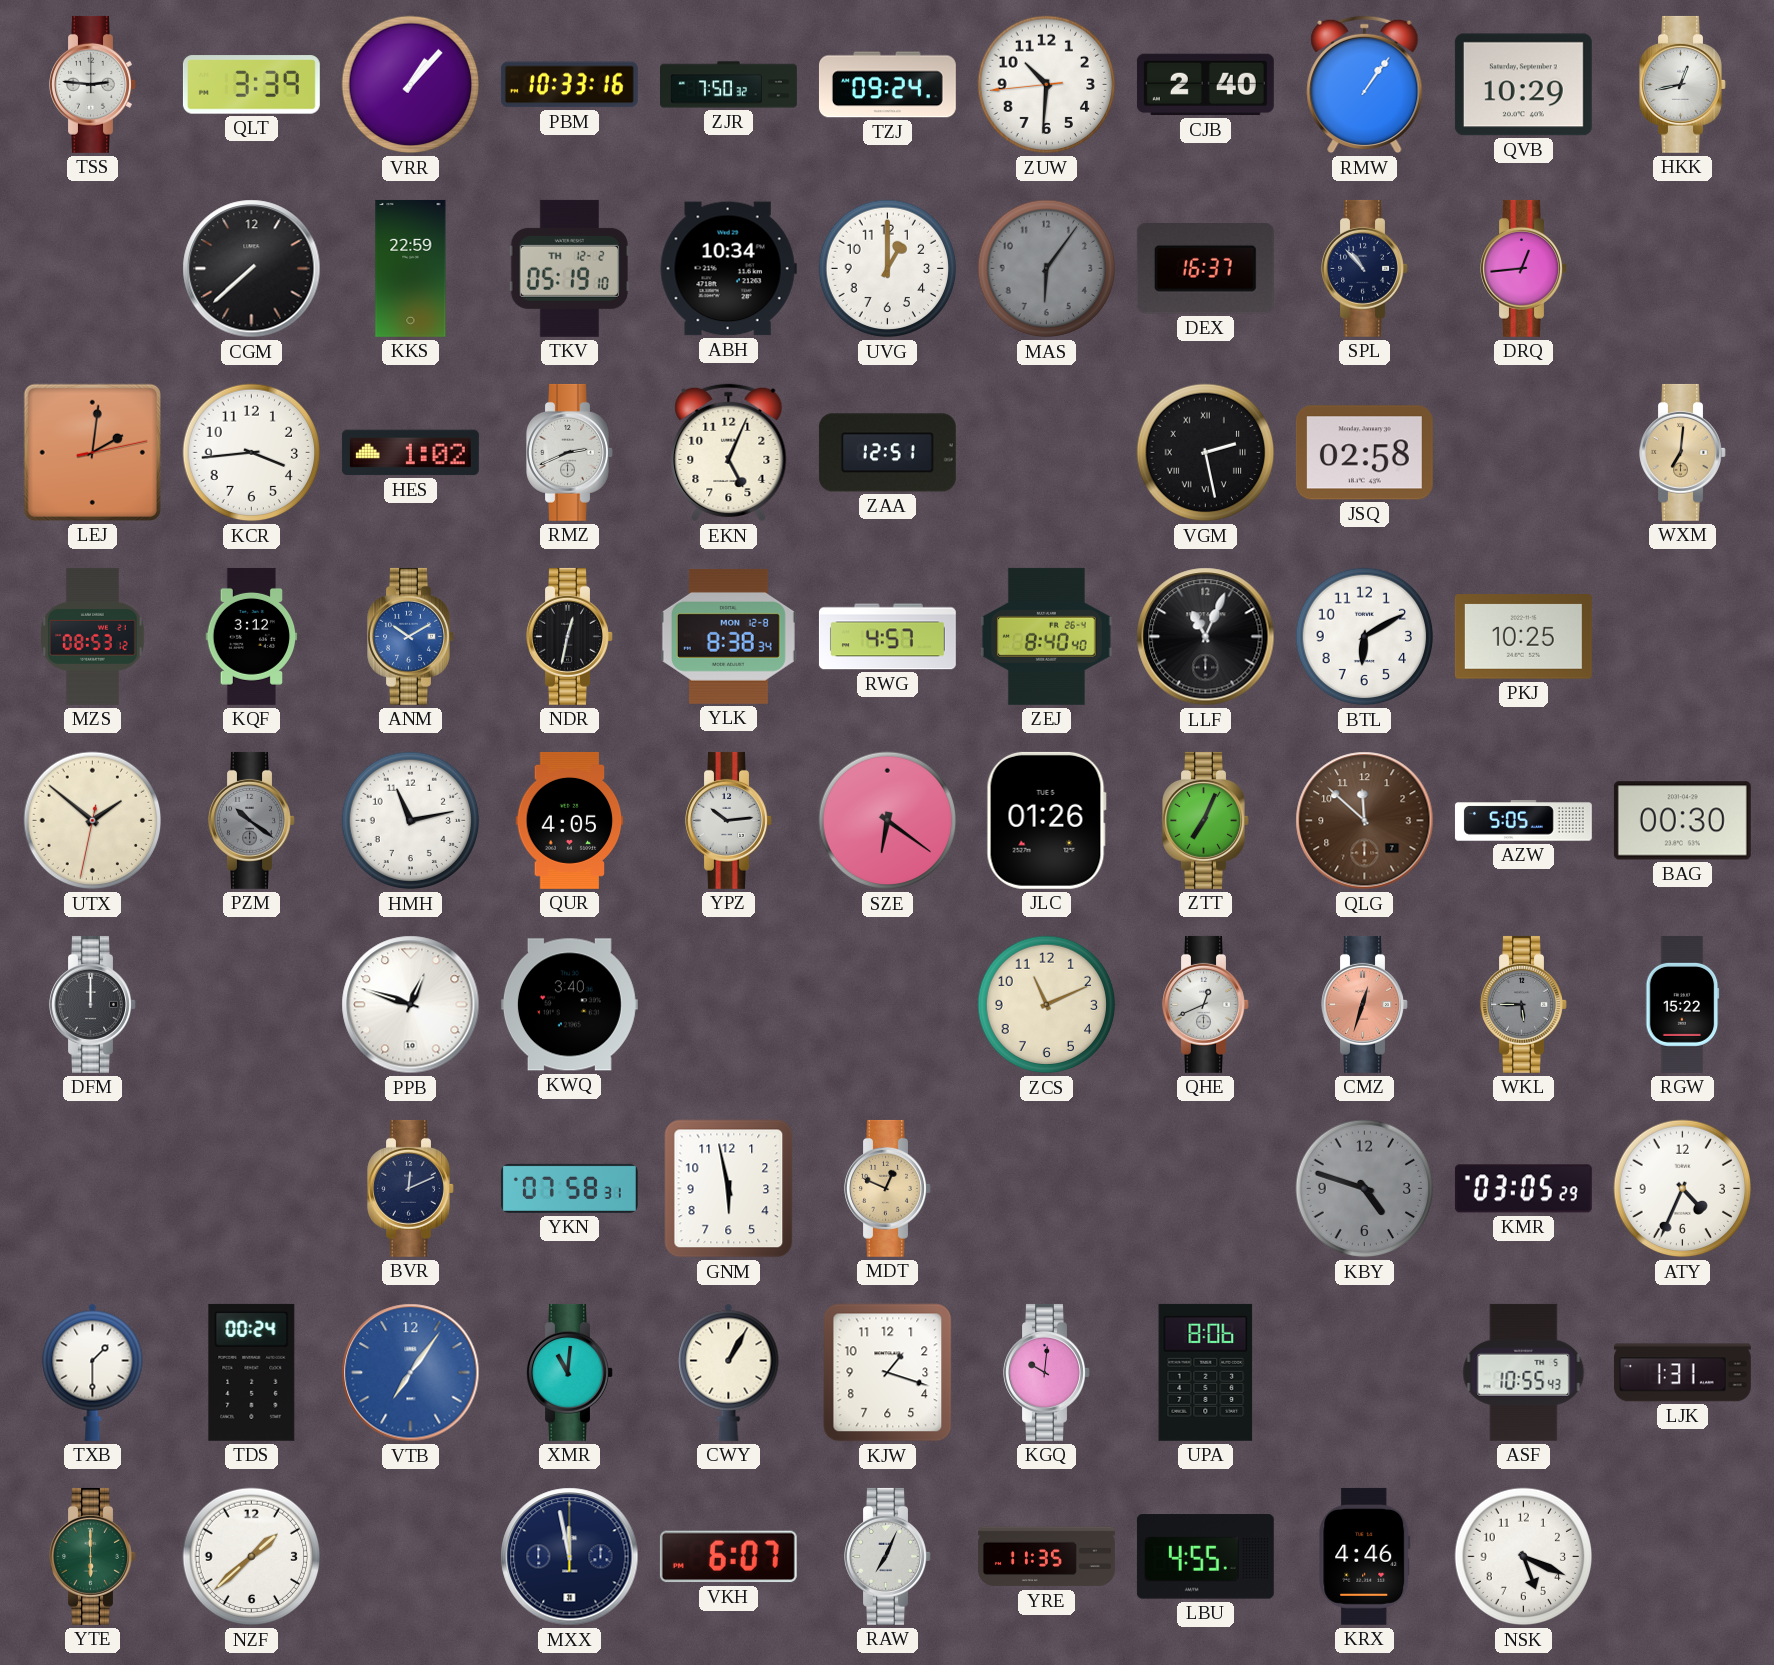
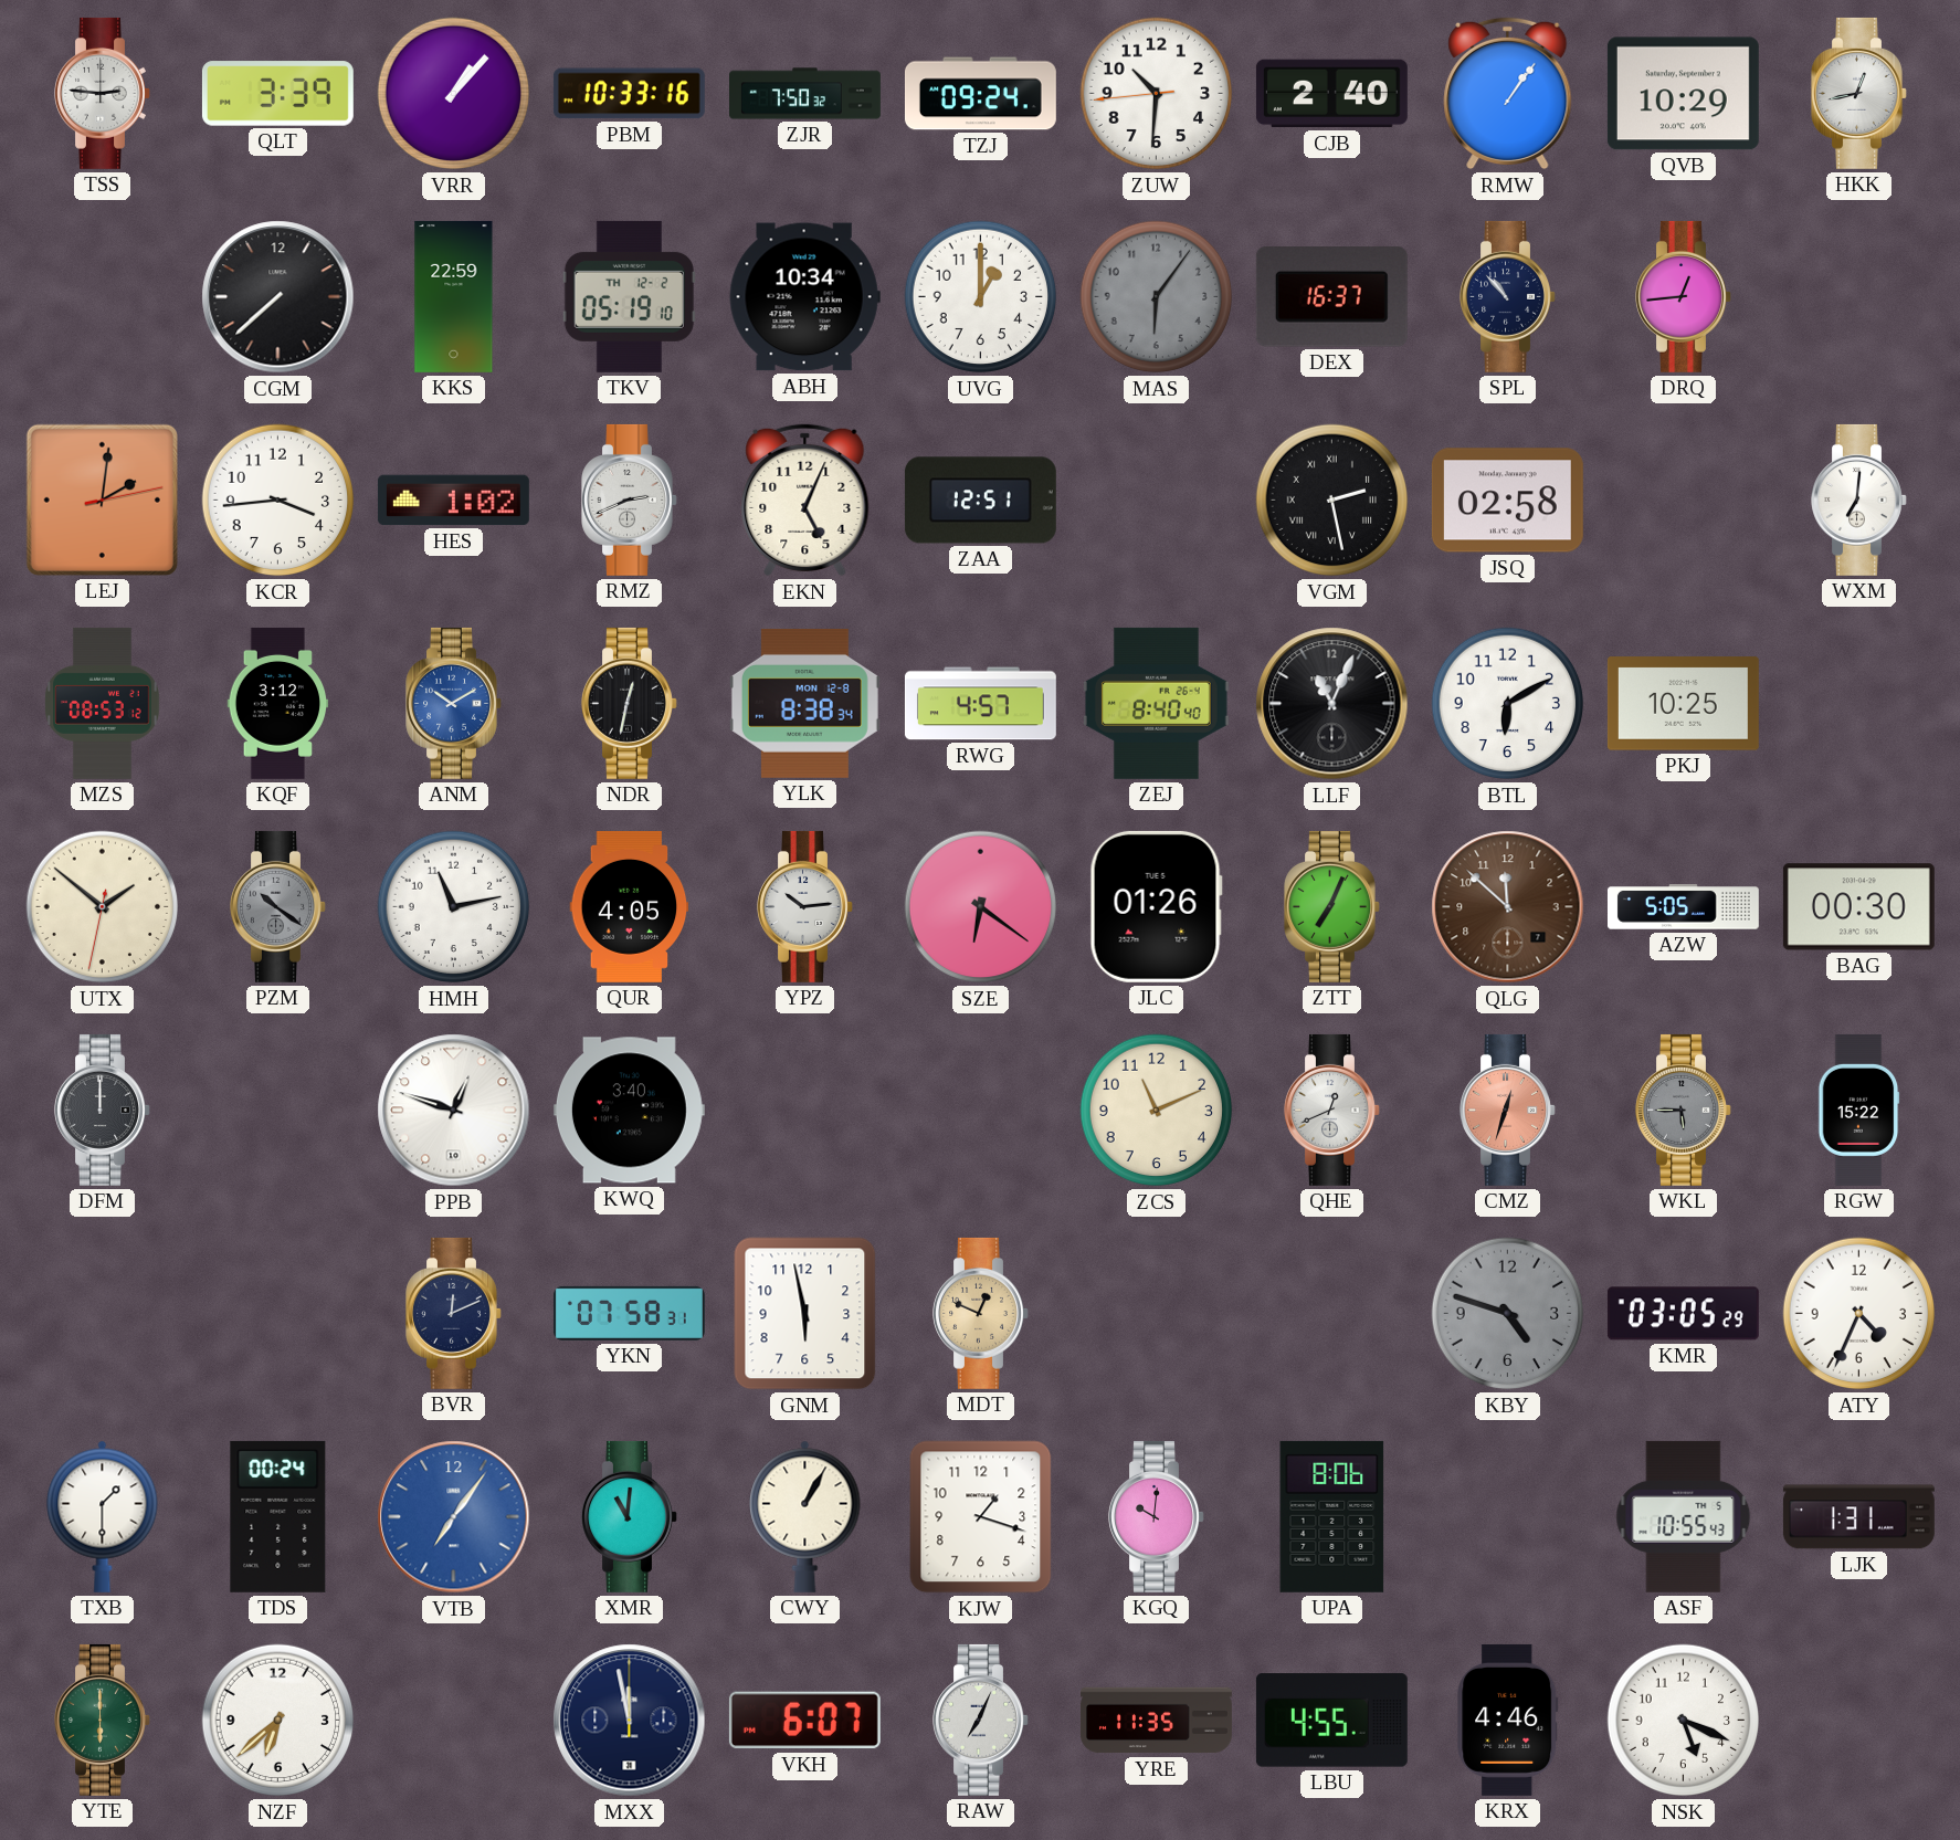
WXM dial: champagne -> white
NZF: 1:38 -> 6:38
